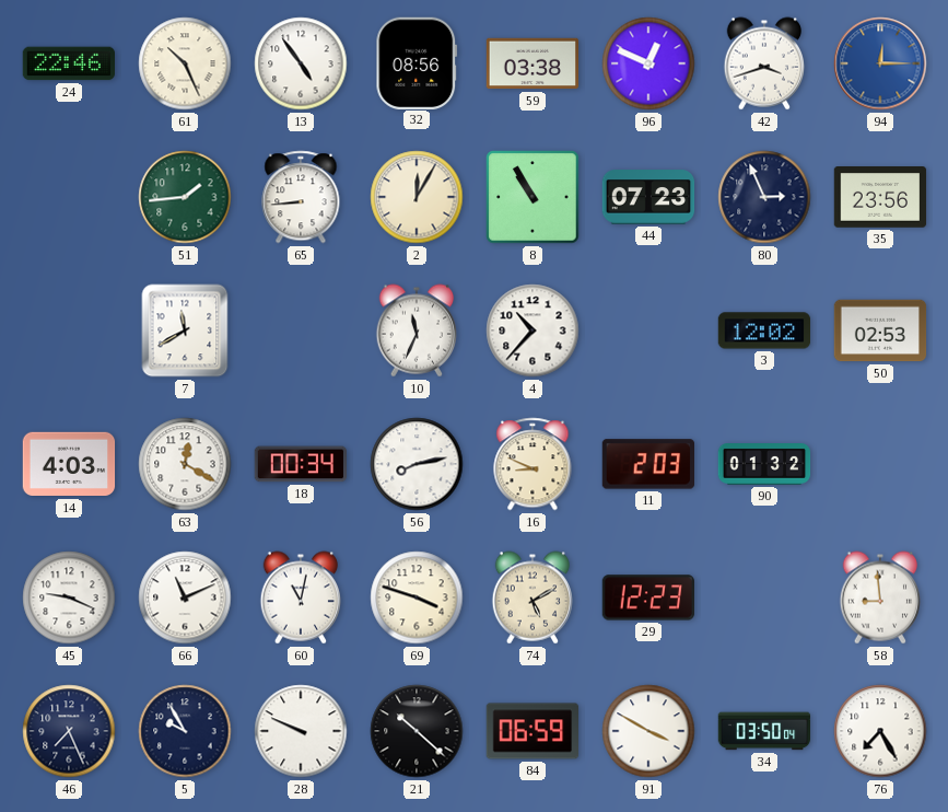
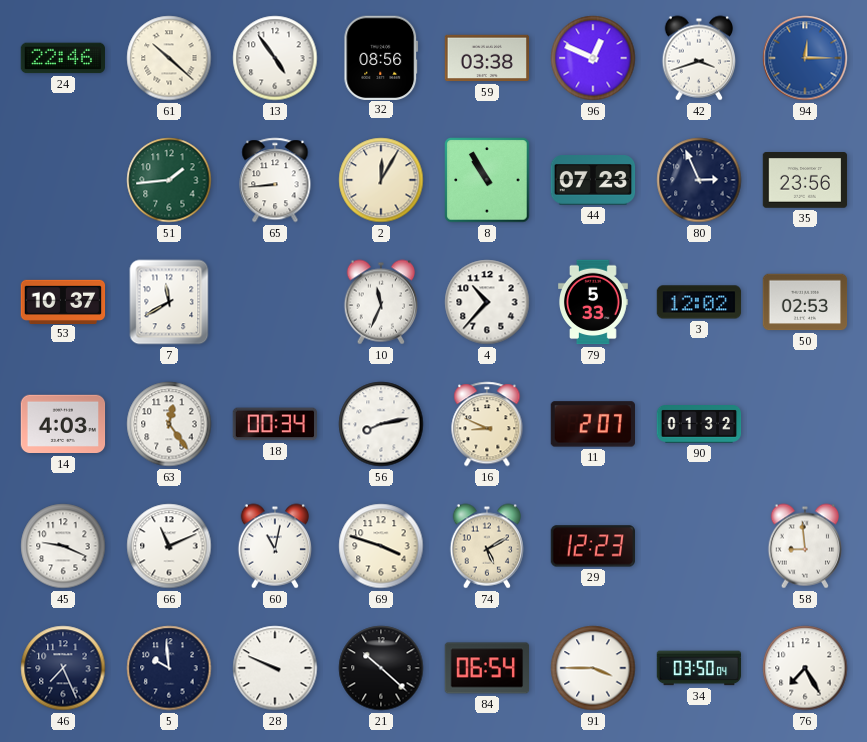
61: 10:26 -> 10:22
53: none -> 10:37
79: none -> 5:33
63: 12:20 -> 12:24
11: 2:03 -> 2:07
5: 9:55 -> 9:59
84: 06:59 -> 06:54
91: 3:50 -> 3:45
